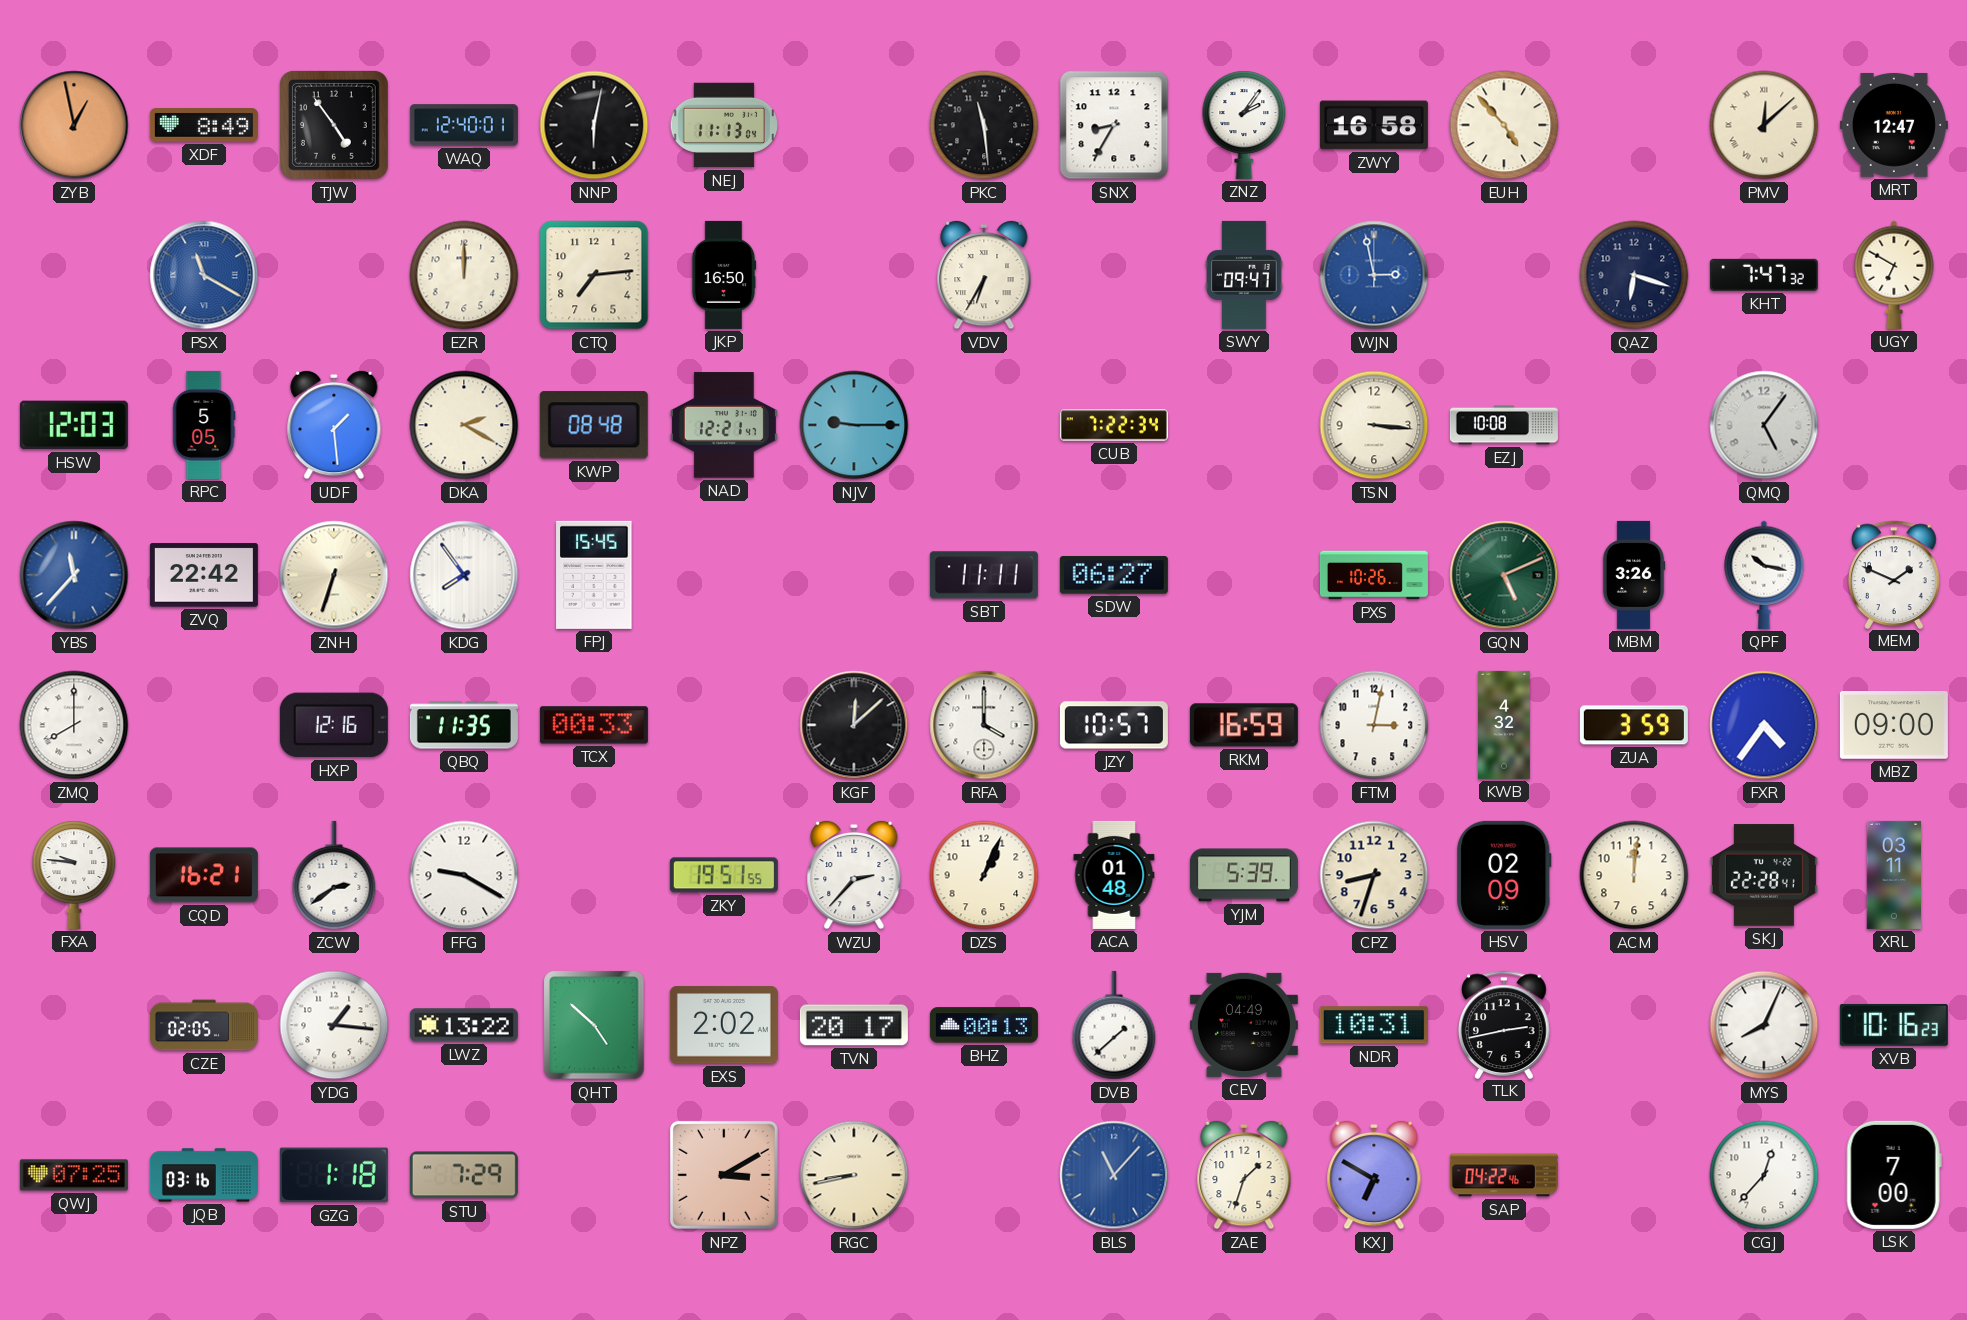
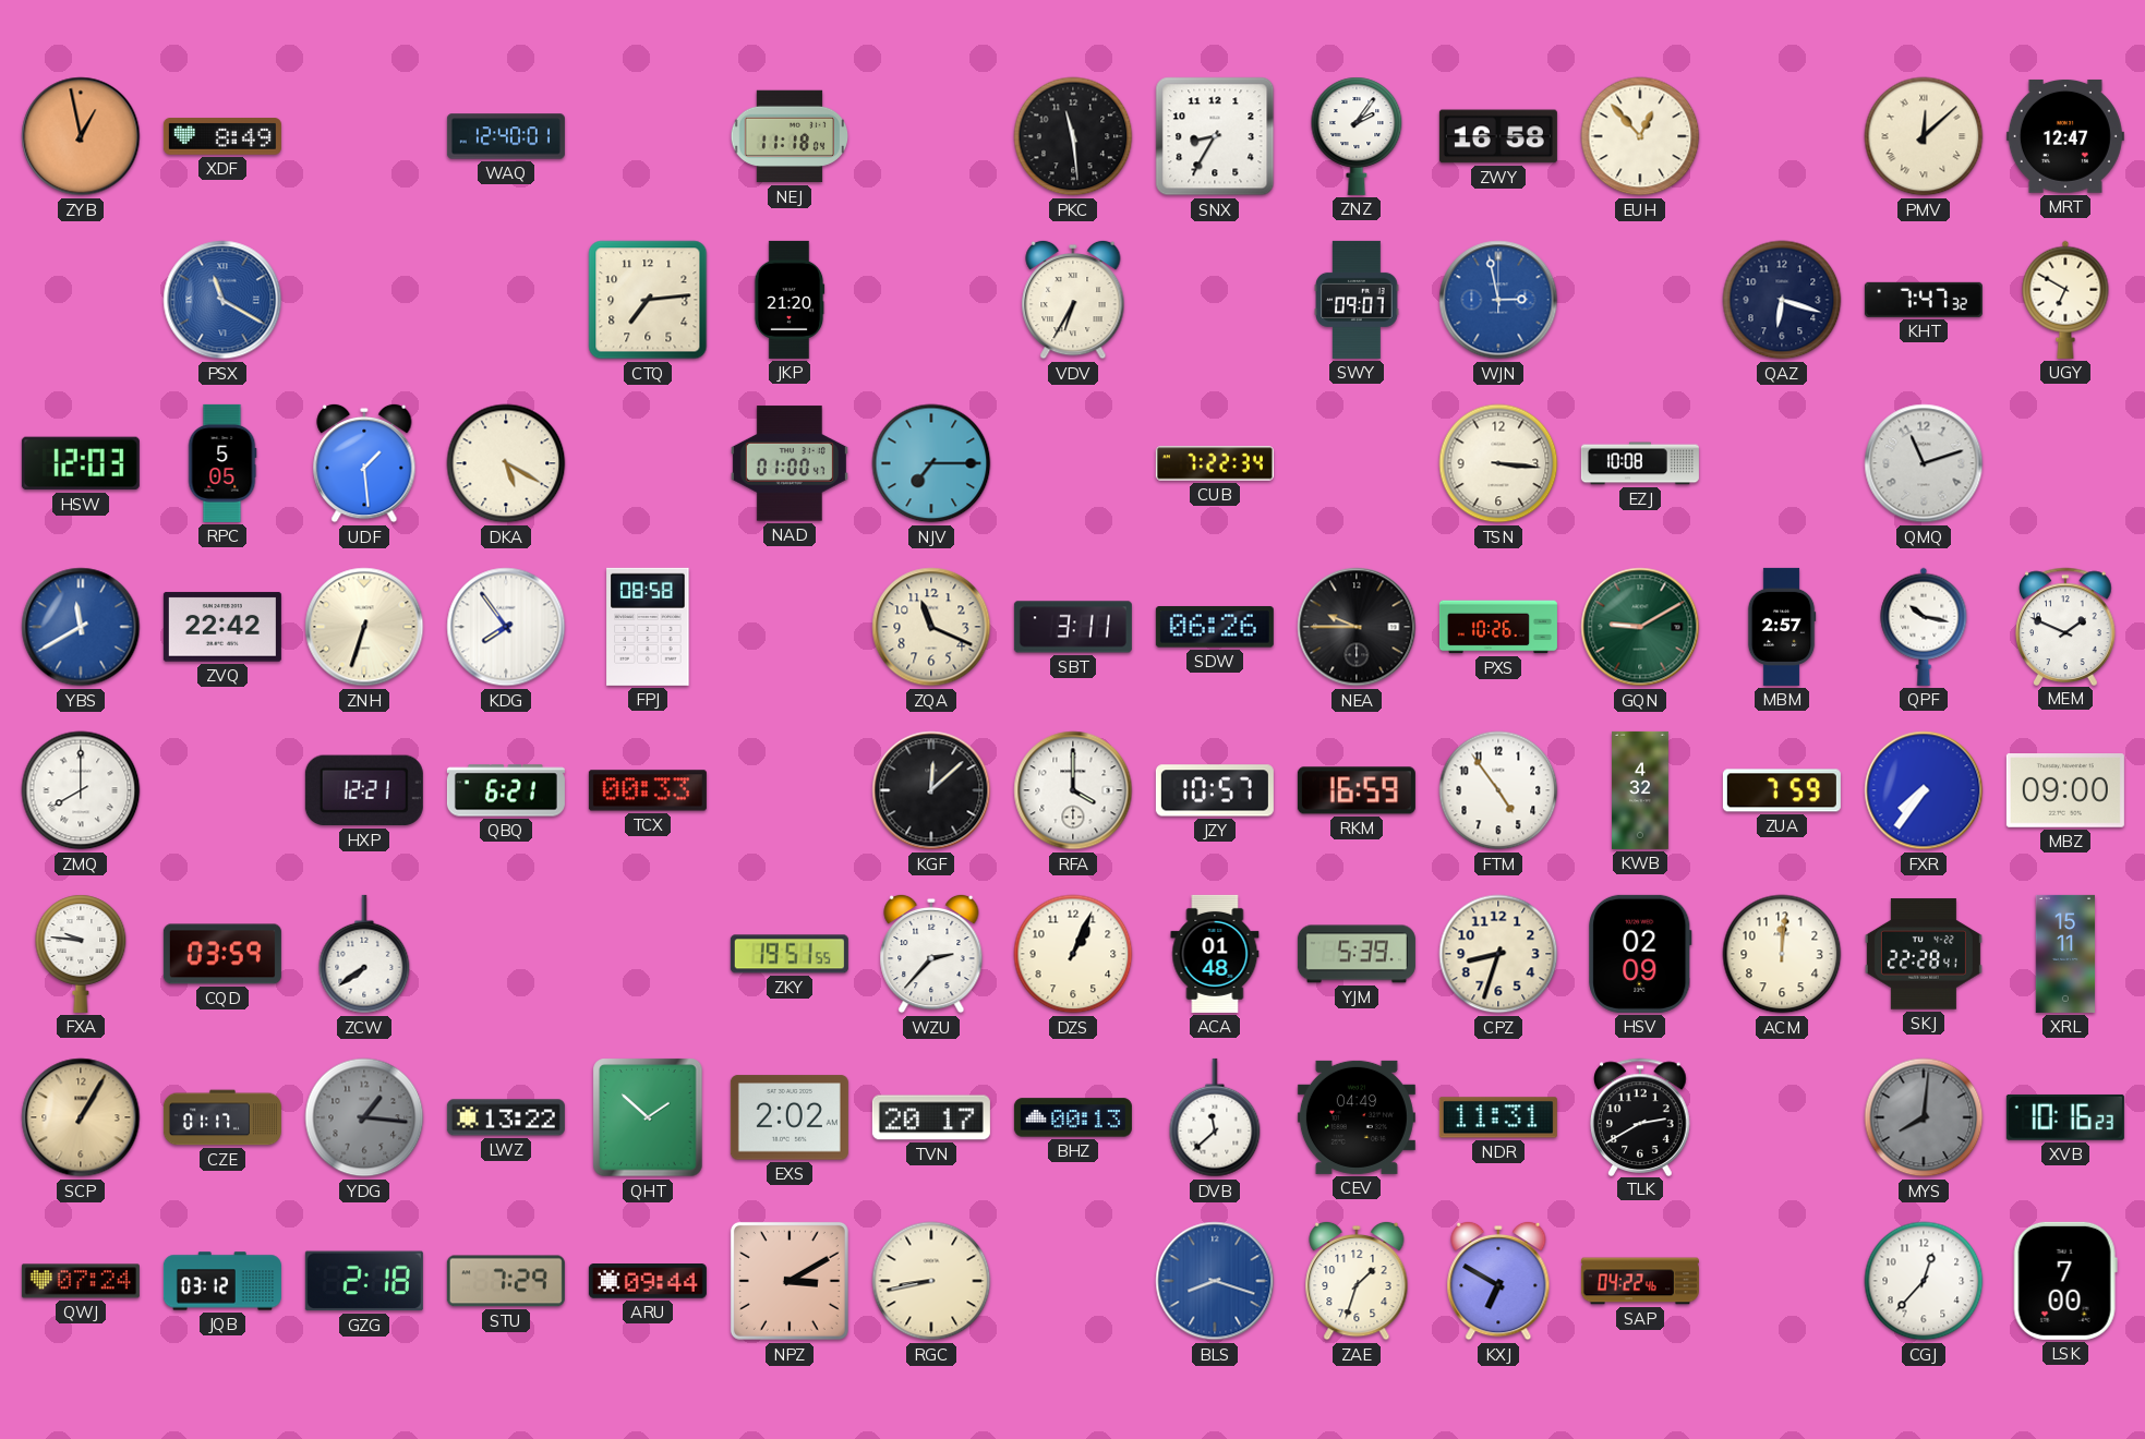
TJW: 4:54 -> none
NNP: 6:02 -> none
NEJ: 11:13 -> 11:18
EUH: 4:53 -> 12:53
EZR: 12:00 -> none
JKP: 16:50 -> 21:20
SWY: 09:47 -> 09:07
DKA: 2:20 -> 5:20
KWP: 08:48 -> none
NAD: 12:21 -> 01:00
NJV: 9:15 -> 7:15
QMQ: 5:06 -> 11:12
YBS: 11:37 -> 11:40
FPJ: 15:45 -> 08:58
ZQA: none -> 11:19
SBT: 11:11 -> 3:11
SDW: 06:27 -> 06:26
NEA: none -> 9:45
GQN: 5:11 -> 9:10
MBM: 3:26 -> 2:57
HXP: 12:16 -> 12:21
QBQ: 11:35 -> 6:21
FTM: 3:02 -> 4:54
ZUA: 3:59 -> 7:59
FXR: 4:36 -> 7:36
CQD: 16:21 -> 03:59
ZCW: 2:39 -> 7:39
FFG: 9:20 -> none
XRL: 03:11 -> 15:11
SCP: none -> 1:05
CZE: 02:05 -> 01:17
YDG dial: white -> grey
QHT: 4:52 -> 1:52
DVB: 1:38 -> 11:38
NDR: 10:31 -> 11:31
TLK: 2:43 -> 2:40
MYS: 8:04 -> 8:01
MYS dial: white -> grey
QWJ: 07:25 -> 07:24
JQB: 03:16 -> 03:12
GZG: 1:18 -> 2:18
ARU: none -> 09:44
BLS: 11:07 -> 8:18
